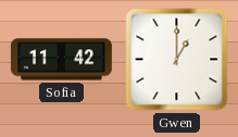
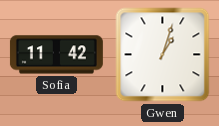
Gwen: 1:00 -> 1:03
